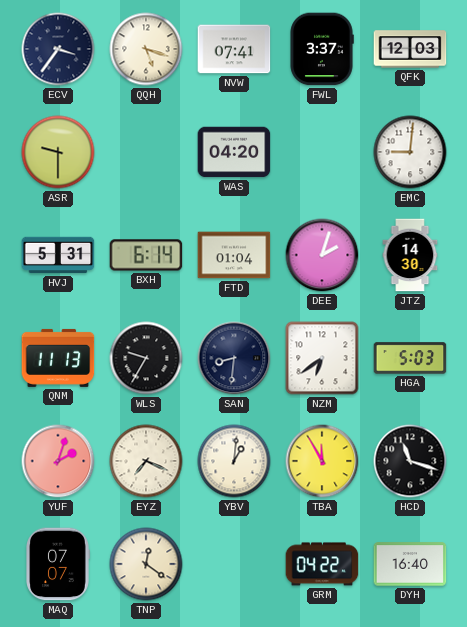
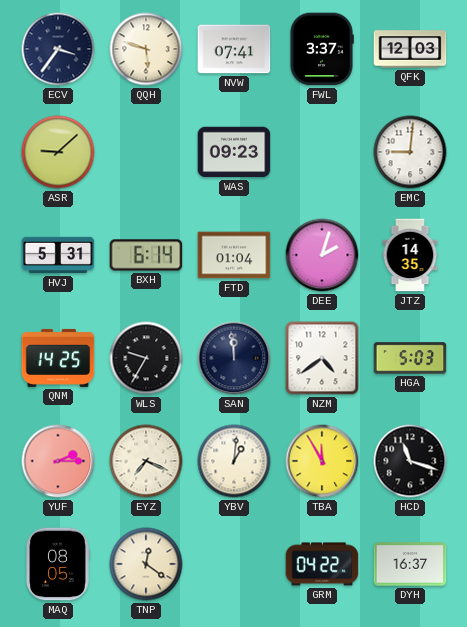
QQH: 5:18 -> 5:48
ASR: 9:30 -> 9:08
WAS: 04:20 -> 09:23
JTZ: 14:30 -> 14:35
QNM: 11:13 -> 14:25
SAN: 8:31 -> 11:59
NZM: 6:39 -> 4:39
YUF: 2:03 -> 2:15
MAQ: 07:07 -> 08:05
DYH: 16:40 -> 16:37
